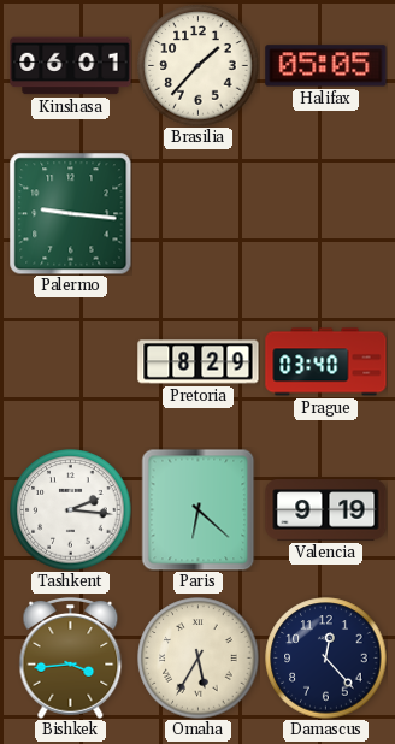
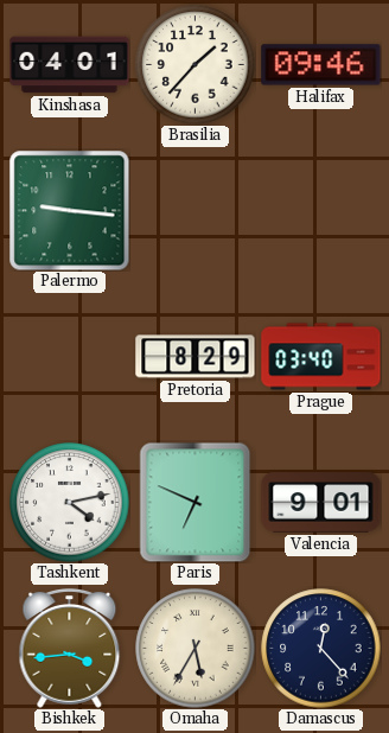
Kinshasa: 06:01 -> 04:01
Halifax: 05:05 -> 09:46
Tashkent: 2:16 -> 4:13
Paris: 6:22 -> 6:49
Valencia: 9:19 -> 9:01
